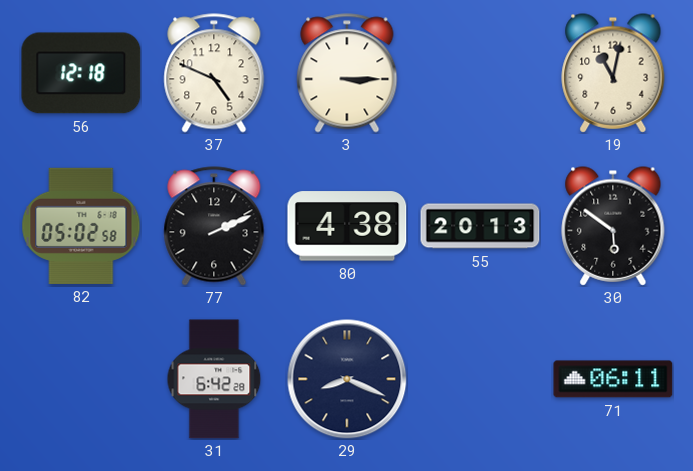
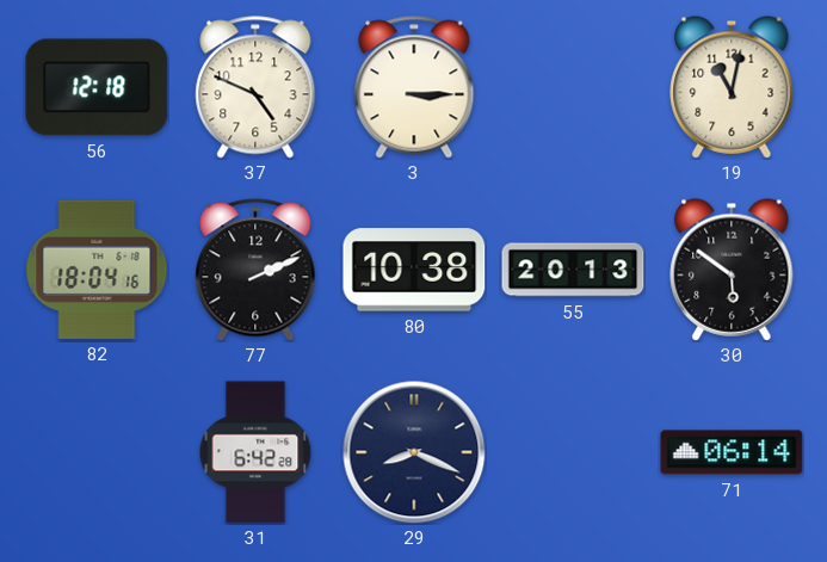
82: 05:02 -> 18:04
80: 4:38 -> 10:38
71: 06:11 -> 06:14
